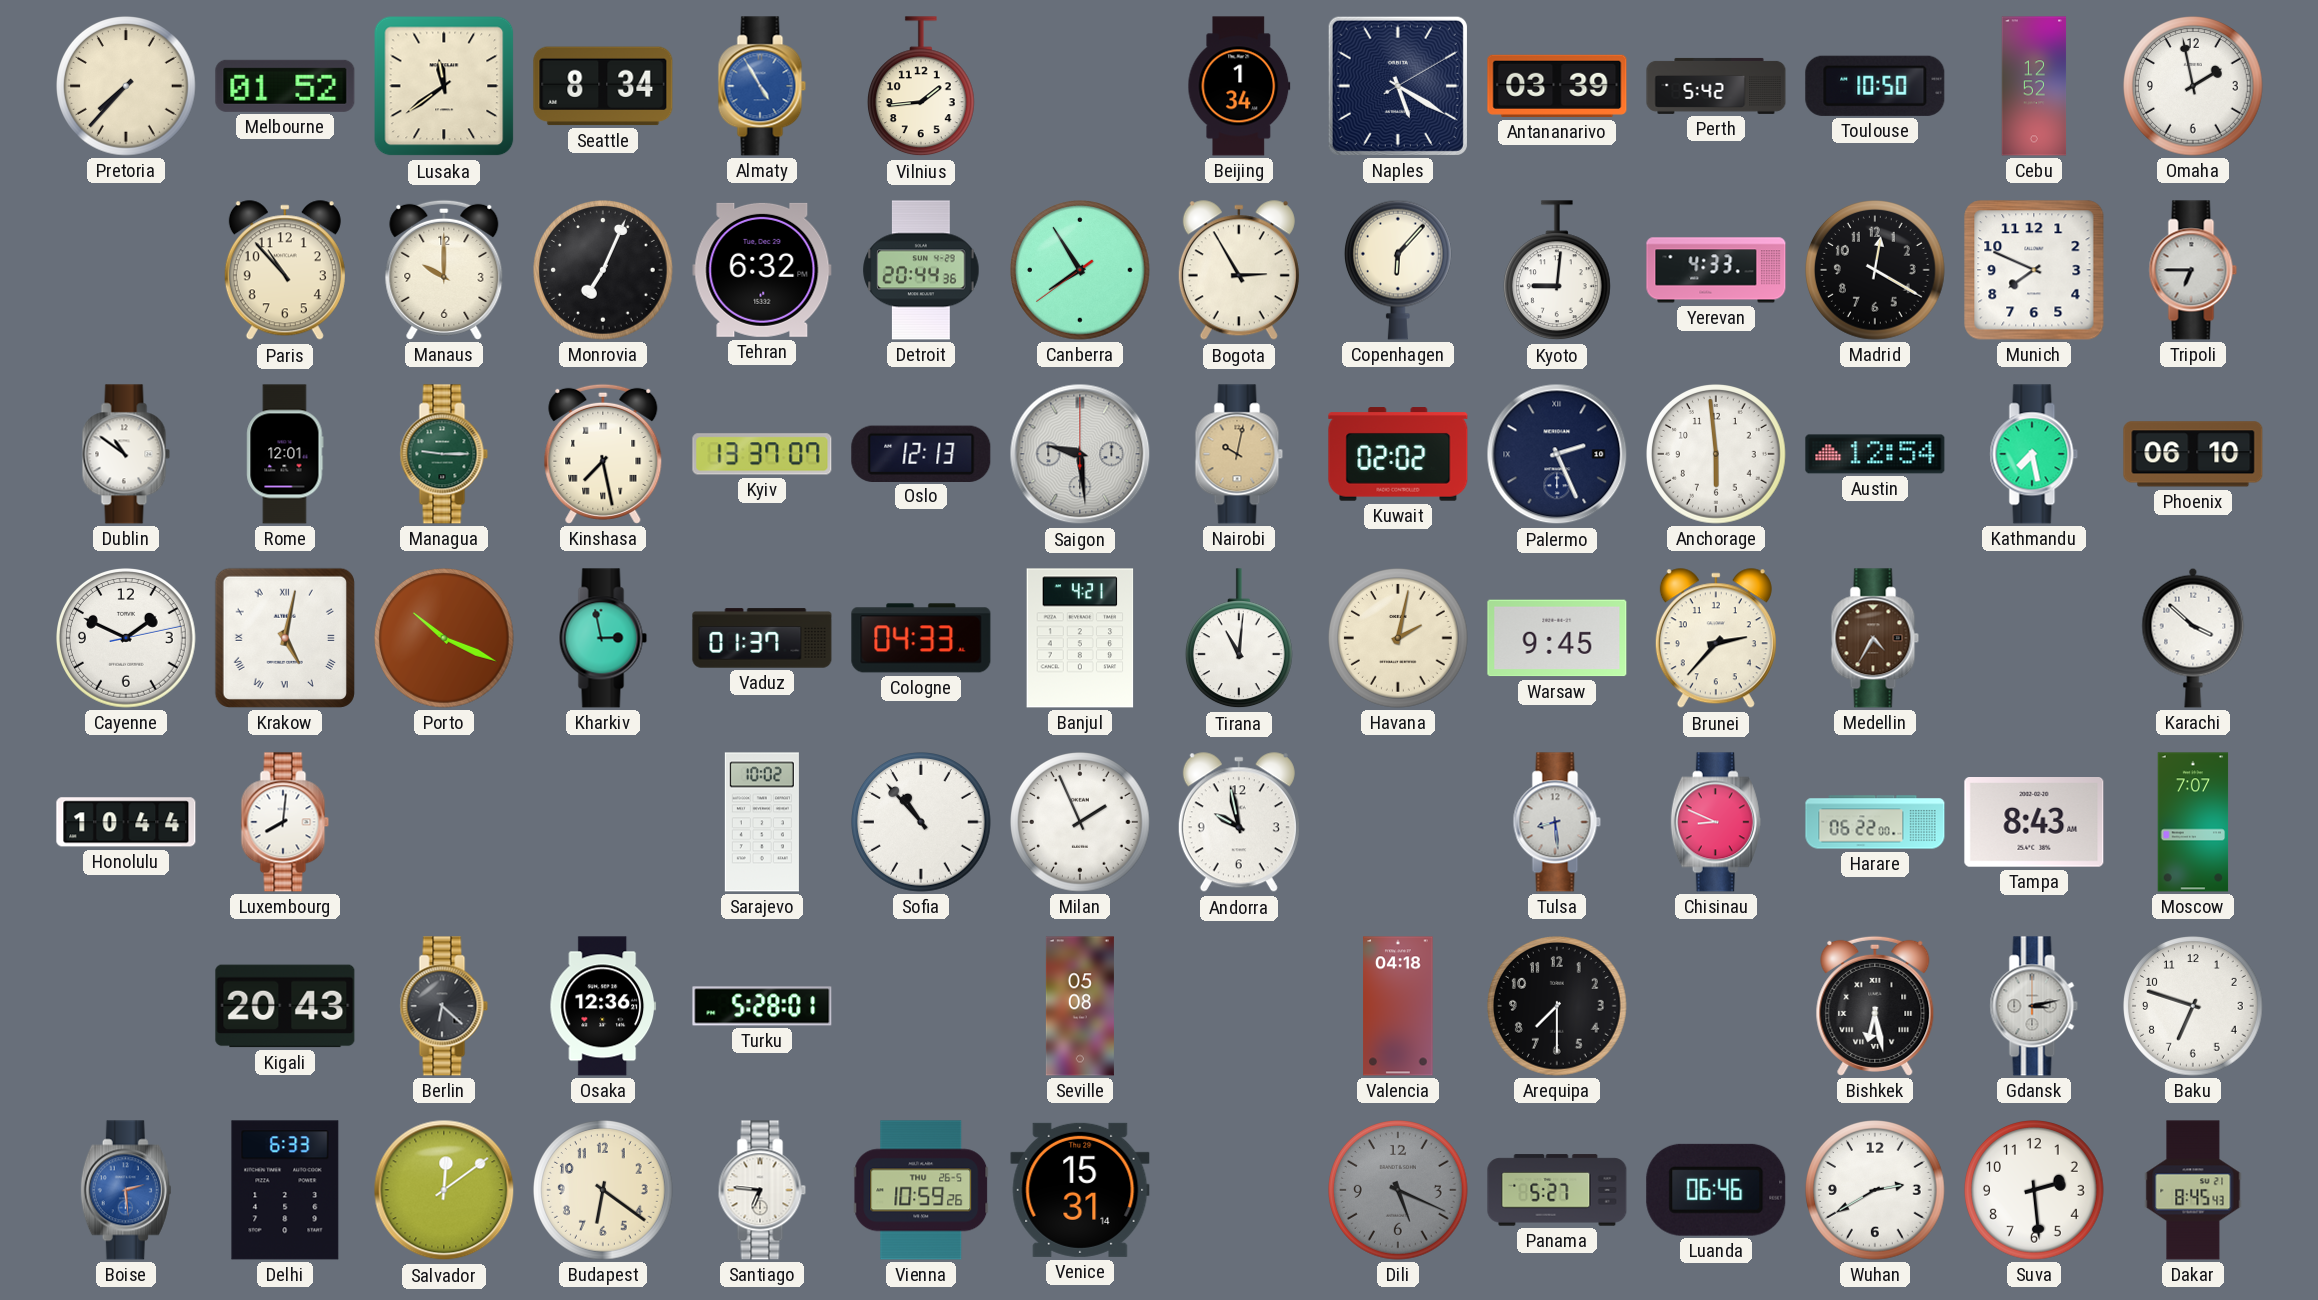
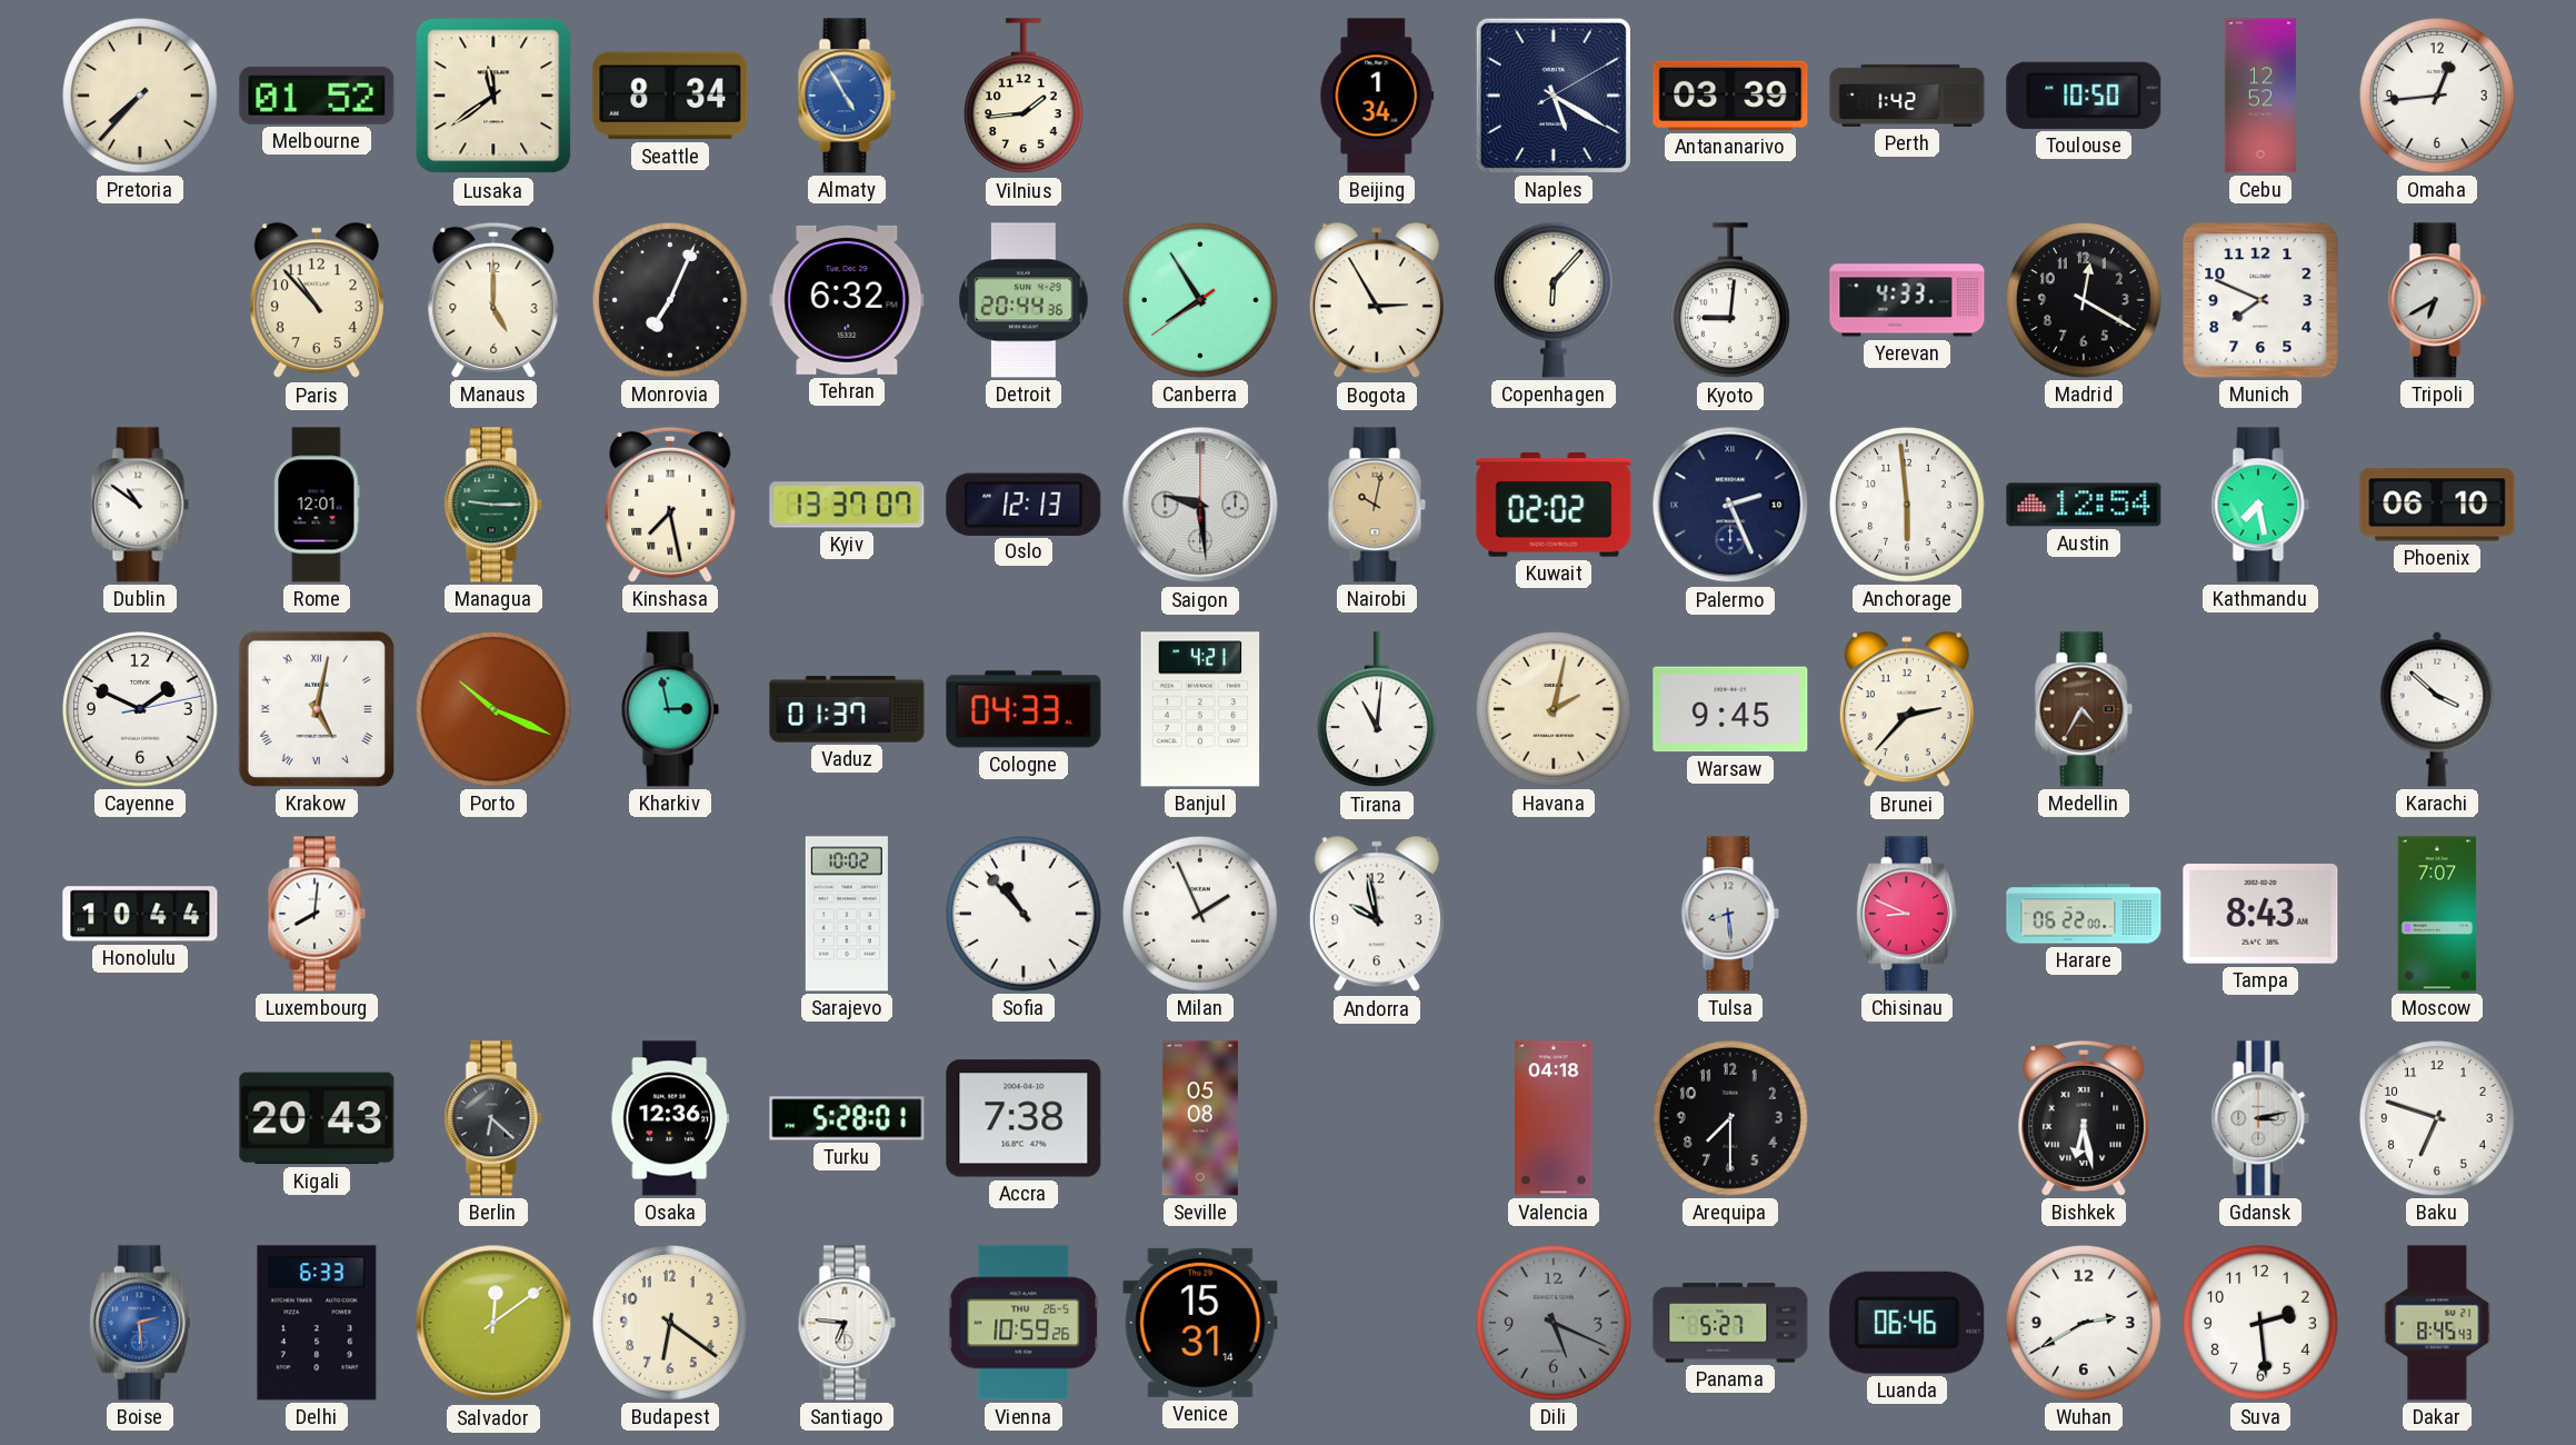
Perth: 5:42 -> 1:42
Omaha: 1:58 -> 12:44
Manaus: 10:00 -> 5:00
Tripoli: 6:45 -> 6:40
Accra: none -> 7:38
